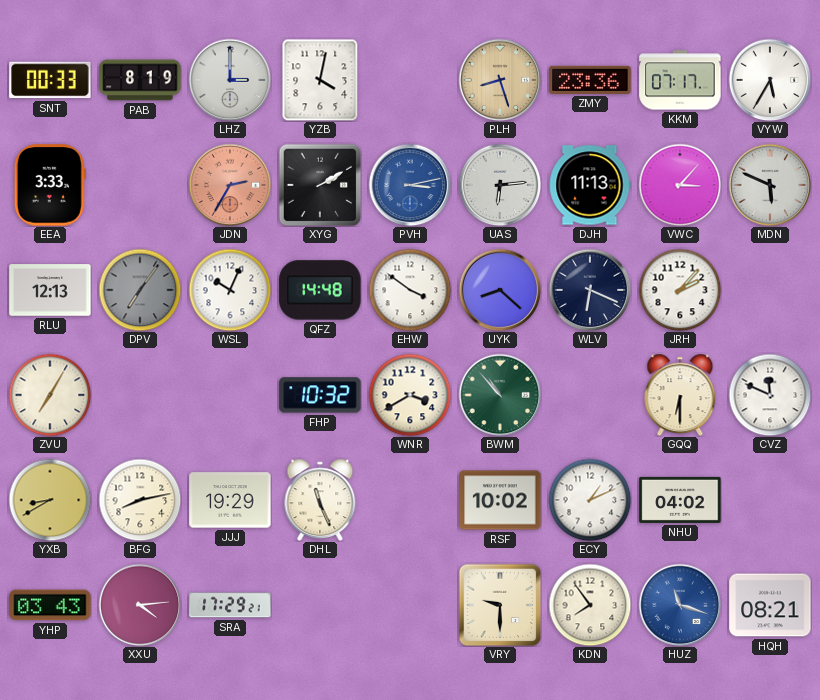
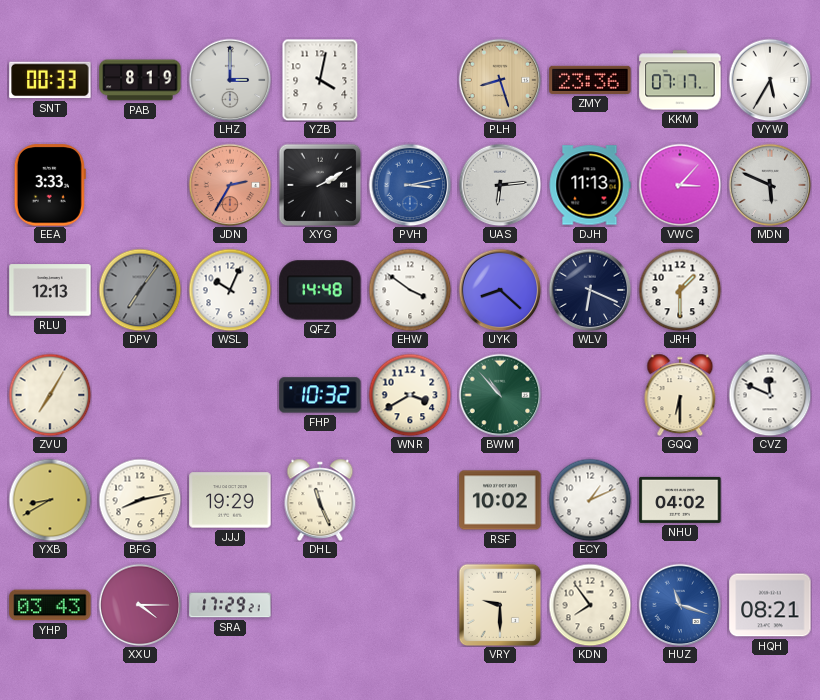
JRH: 2:07 -> 1:30
XXU: 4:14 -> 4:15
